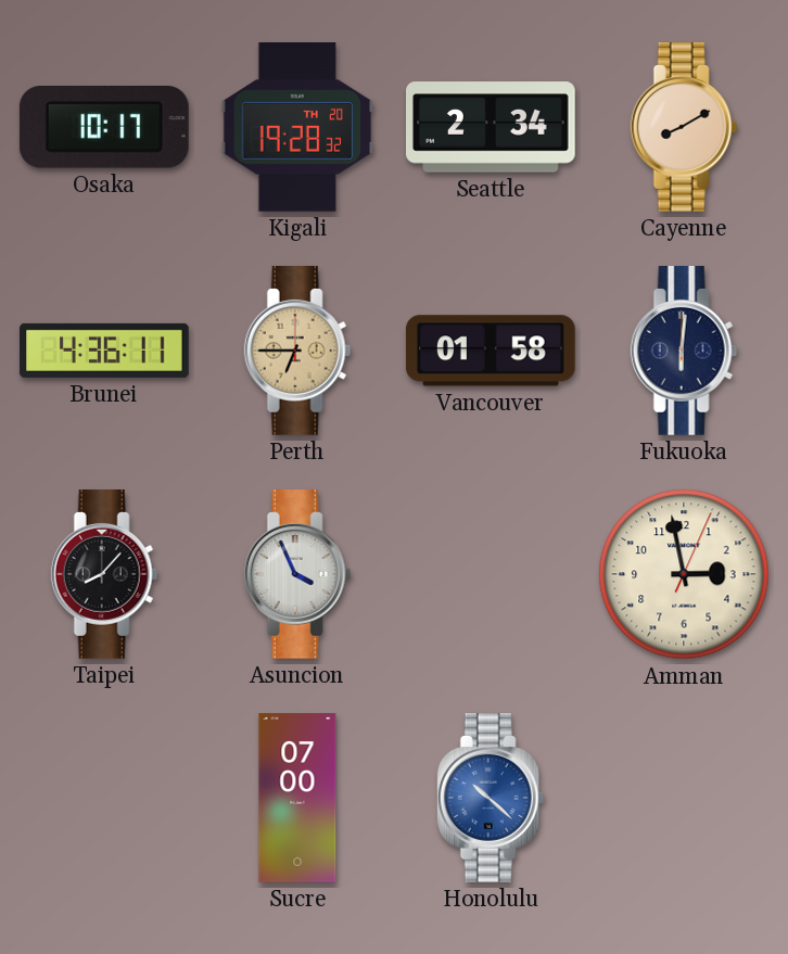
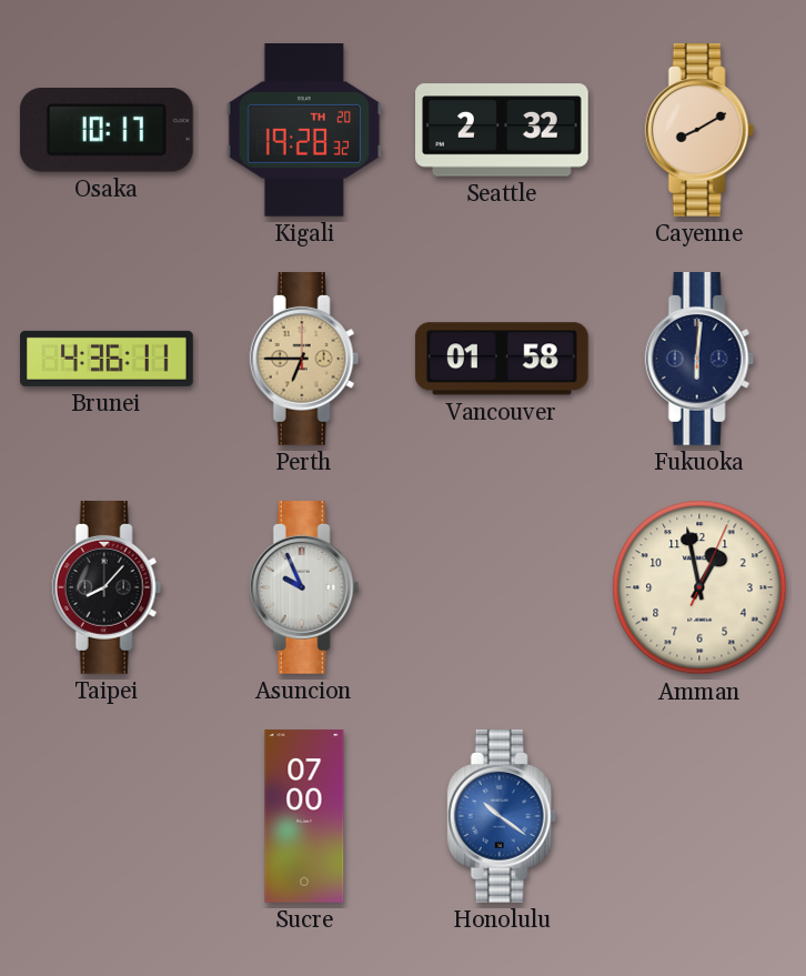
Seattle: 2:34 -> 2:32
Asuncion: 3:56 -> 9:56
Amman: 2:58 -> 12:58
Honolulu: 10:22 -> 10:21
